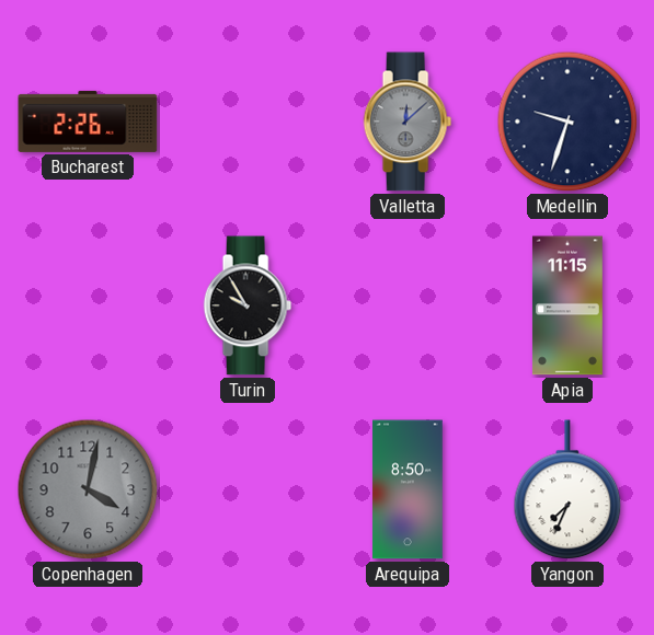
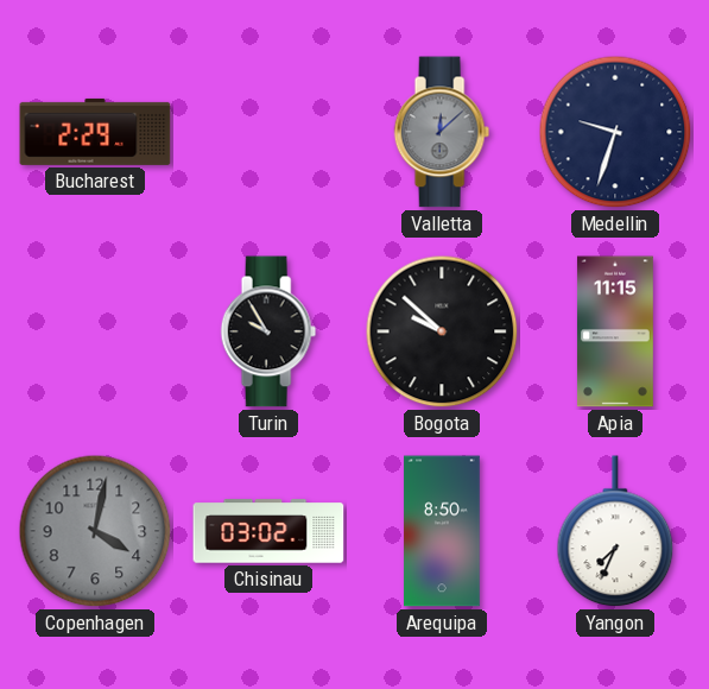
Bucharest: 2:26 -> 2:29
Bogota: none -> 9:52
Chisinau: none -> 03:02
